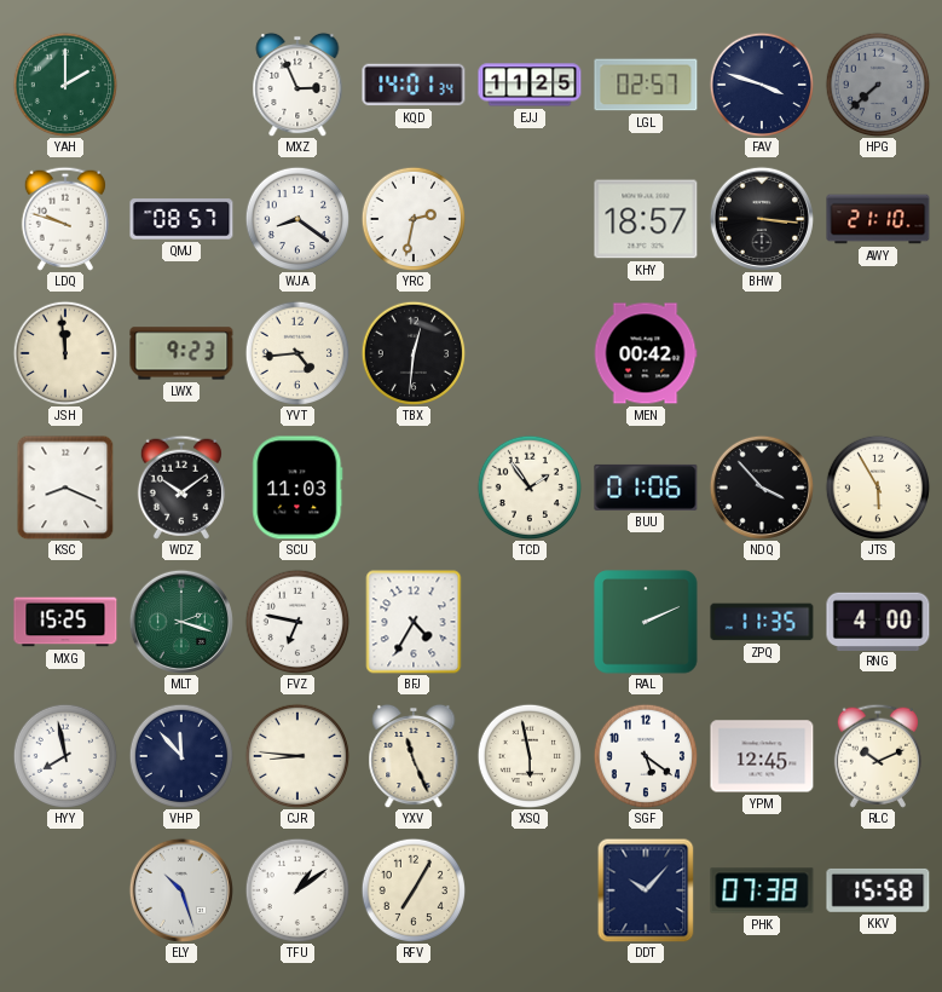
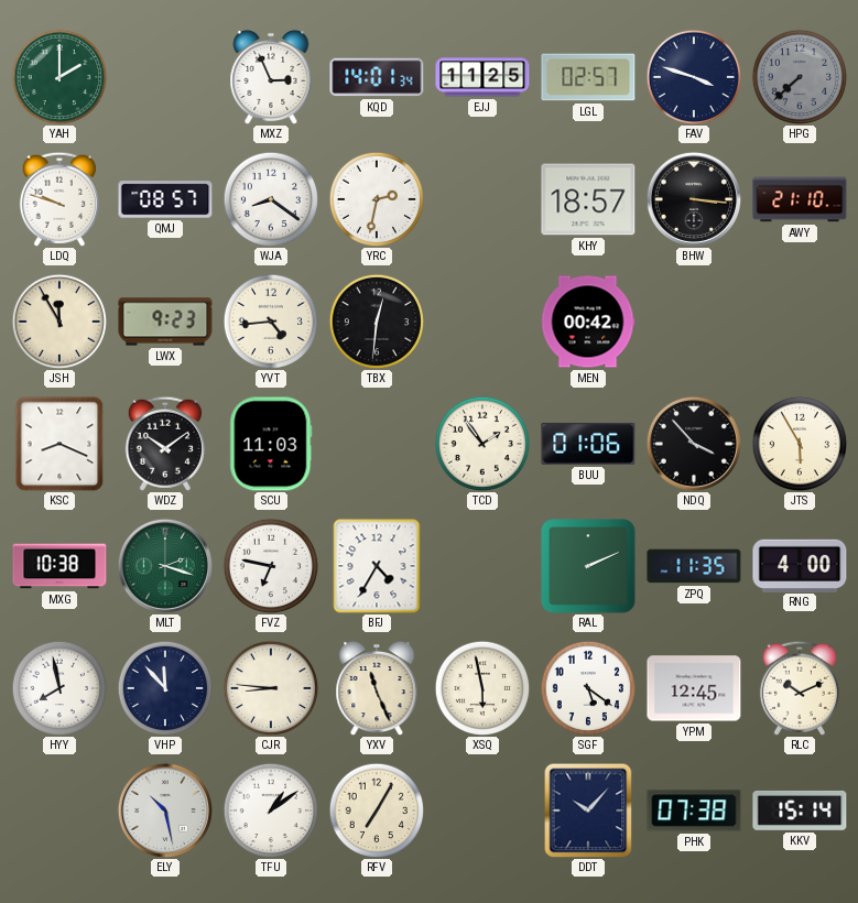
JSH: 11:59 -> 11:55
MXG: 15:25 -> 10:38
ELY: 10:27 -> 10:28
KKV: 15:58 -> 15:14
